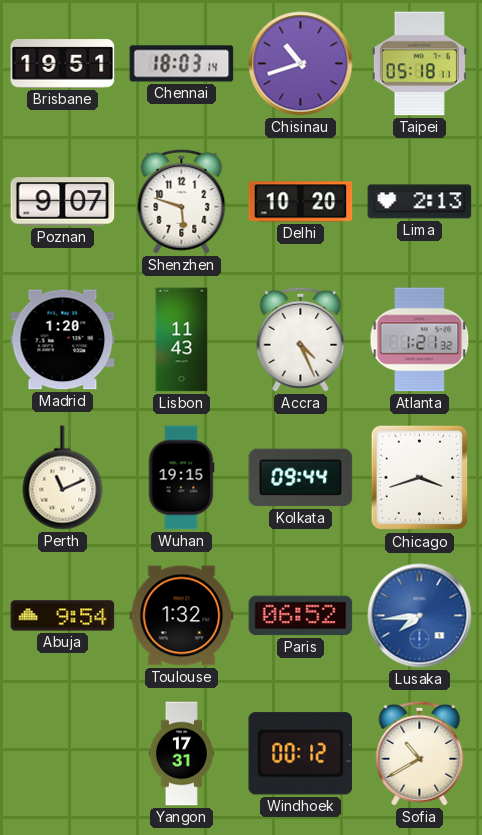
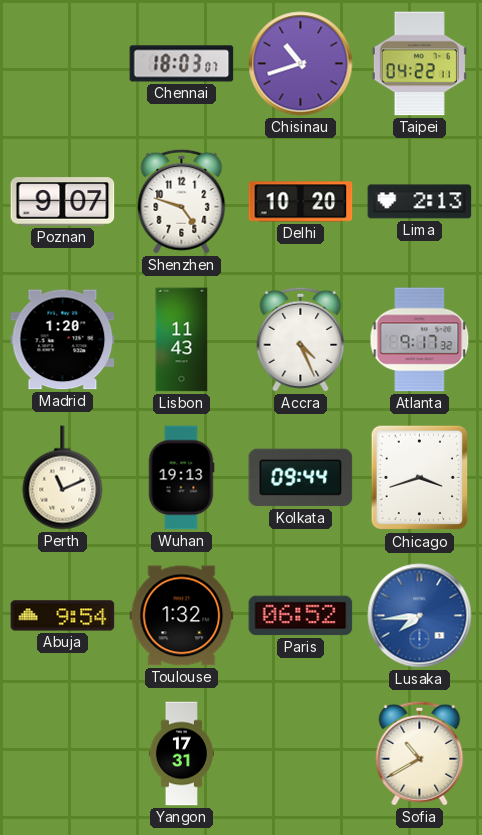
Brisbane: 19:51 -> none
Chennai: 18:03:14 -> 18:03:07
Taipei: 05:18 -> 04:22
Shenzhen: 5:48 -> 4:48
Atlanta: 1:21 -> 9:17
Wuhan: 19:15 -> 19:13
Windhoek: 00:12 -> none
